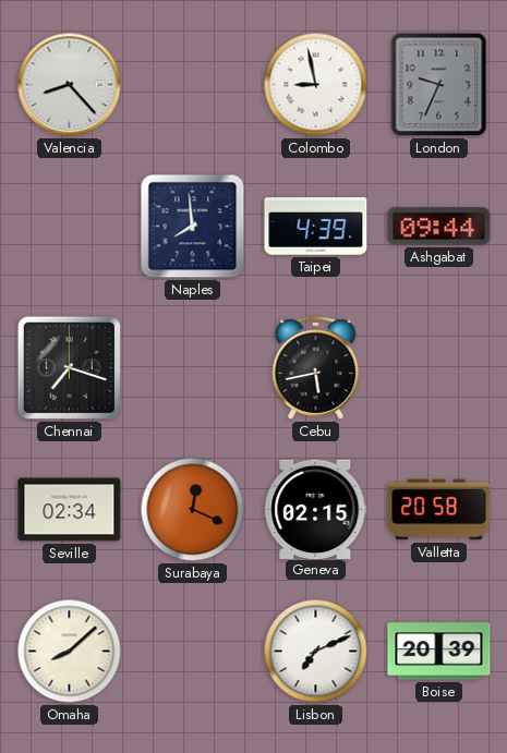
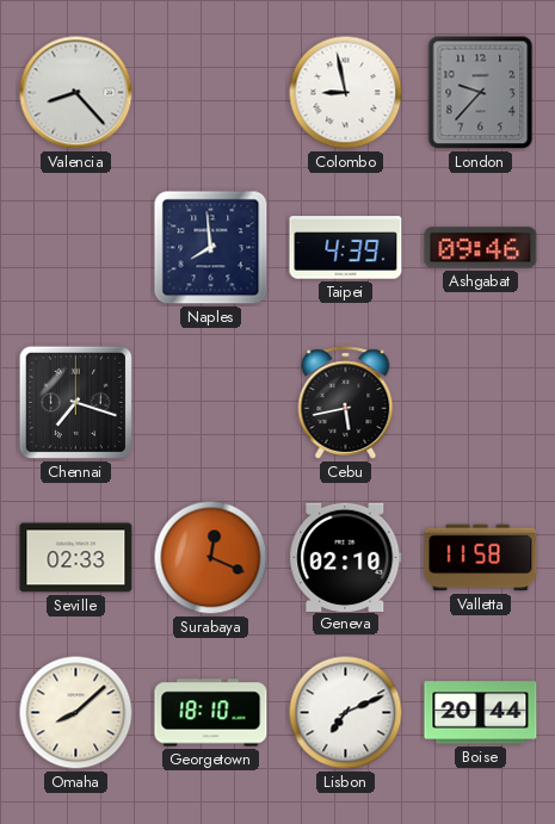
London: 9:34 -> 9:37
Ashgabat: 09:44 -> 09:46
Seville: 02:34 -> 02:33
Geneva: 02:15 -> 02:10
Valletta: 20:58 -> 11:58
Georgetown: none -> 18:10
Boise: 20:39 -> 20:44
